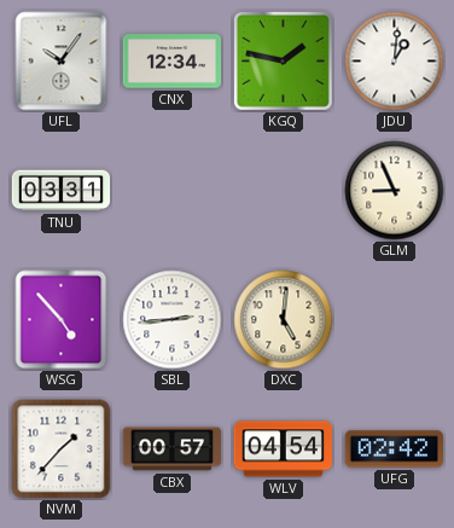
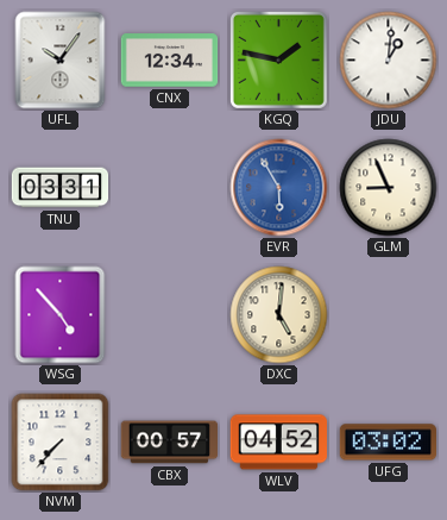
EVR: none -> 5:55
SBL: 2:44 -> none
NVM: 1:37 -> 7:37
WLV: 04:54 -> 04:52
UFG: 02:42 -> 03:02
